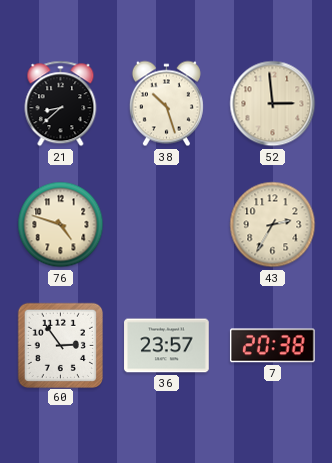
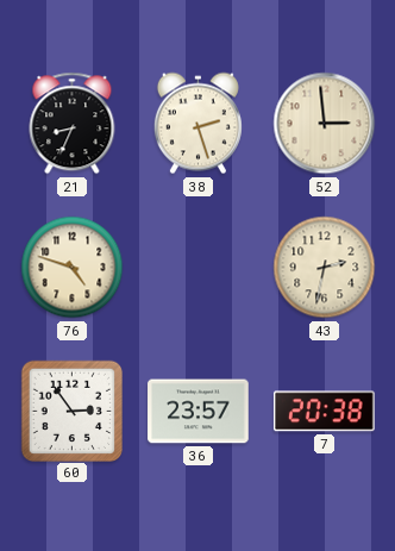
21: 8:38 -> 8:34
38: 10:27 -> 2:27
43: 2:35 -> 2:32
